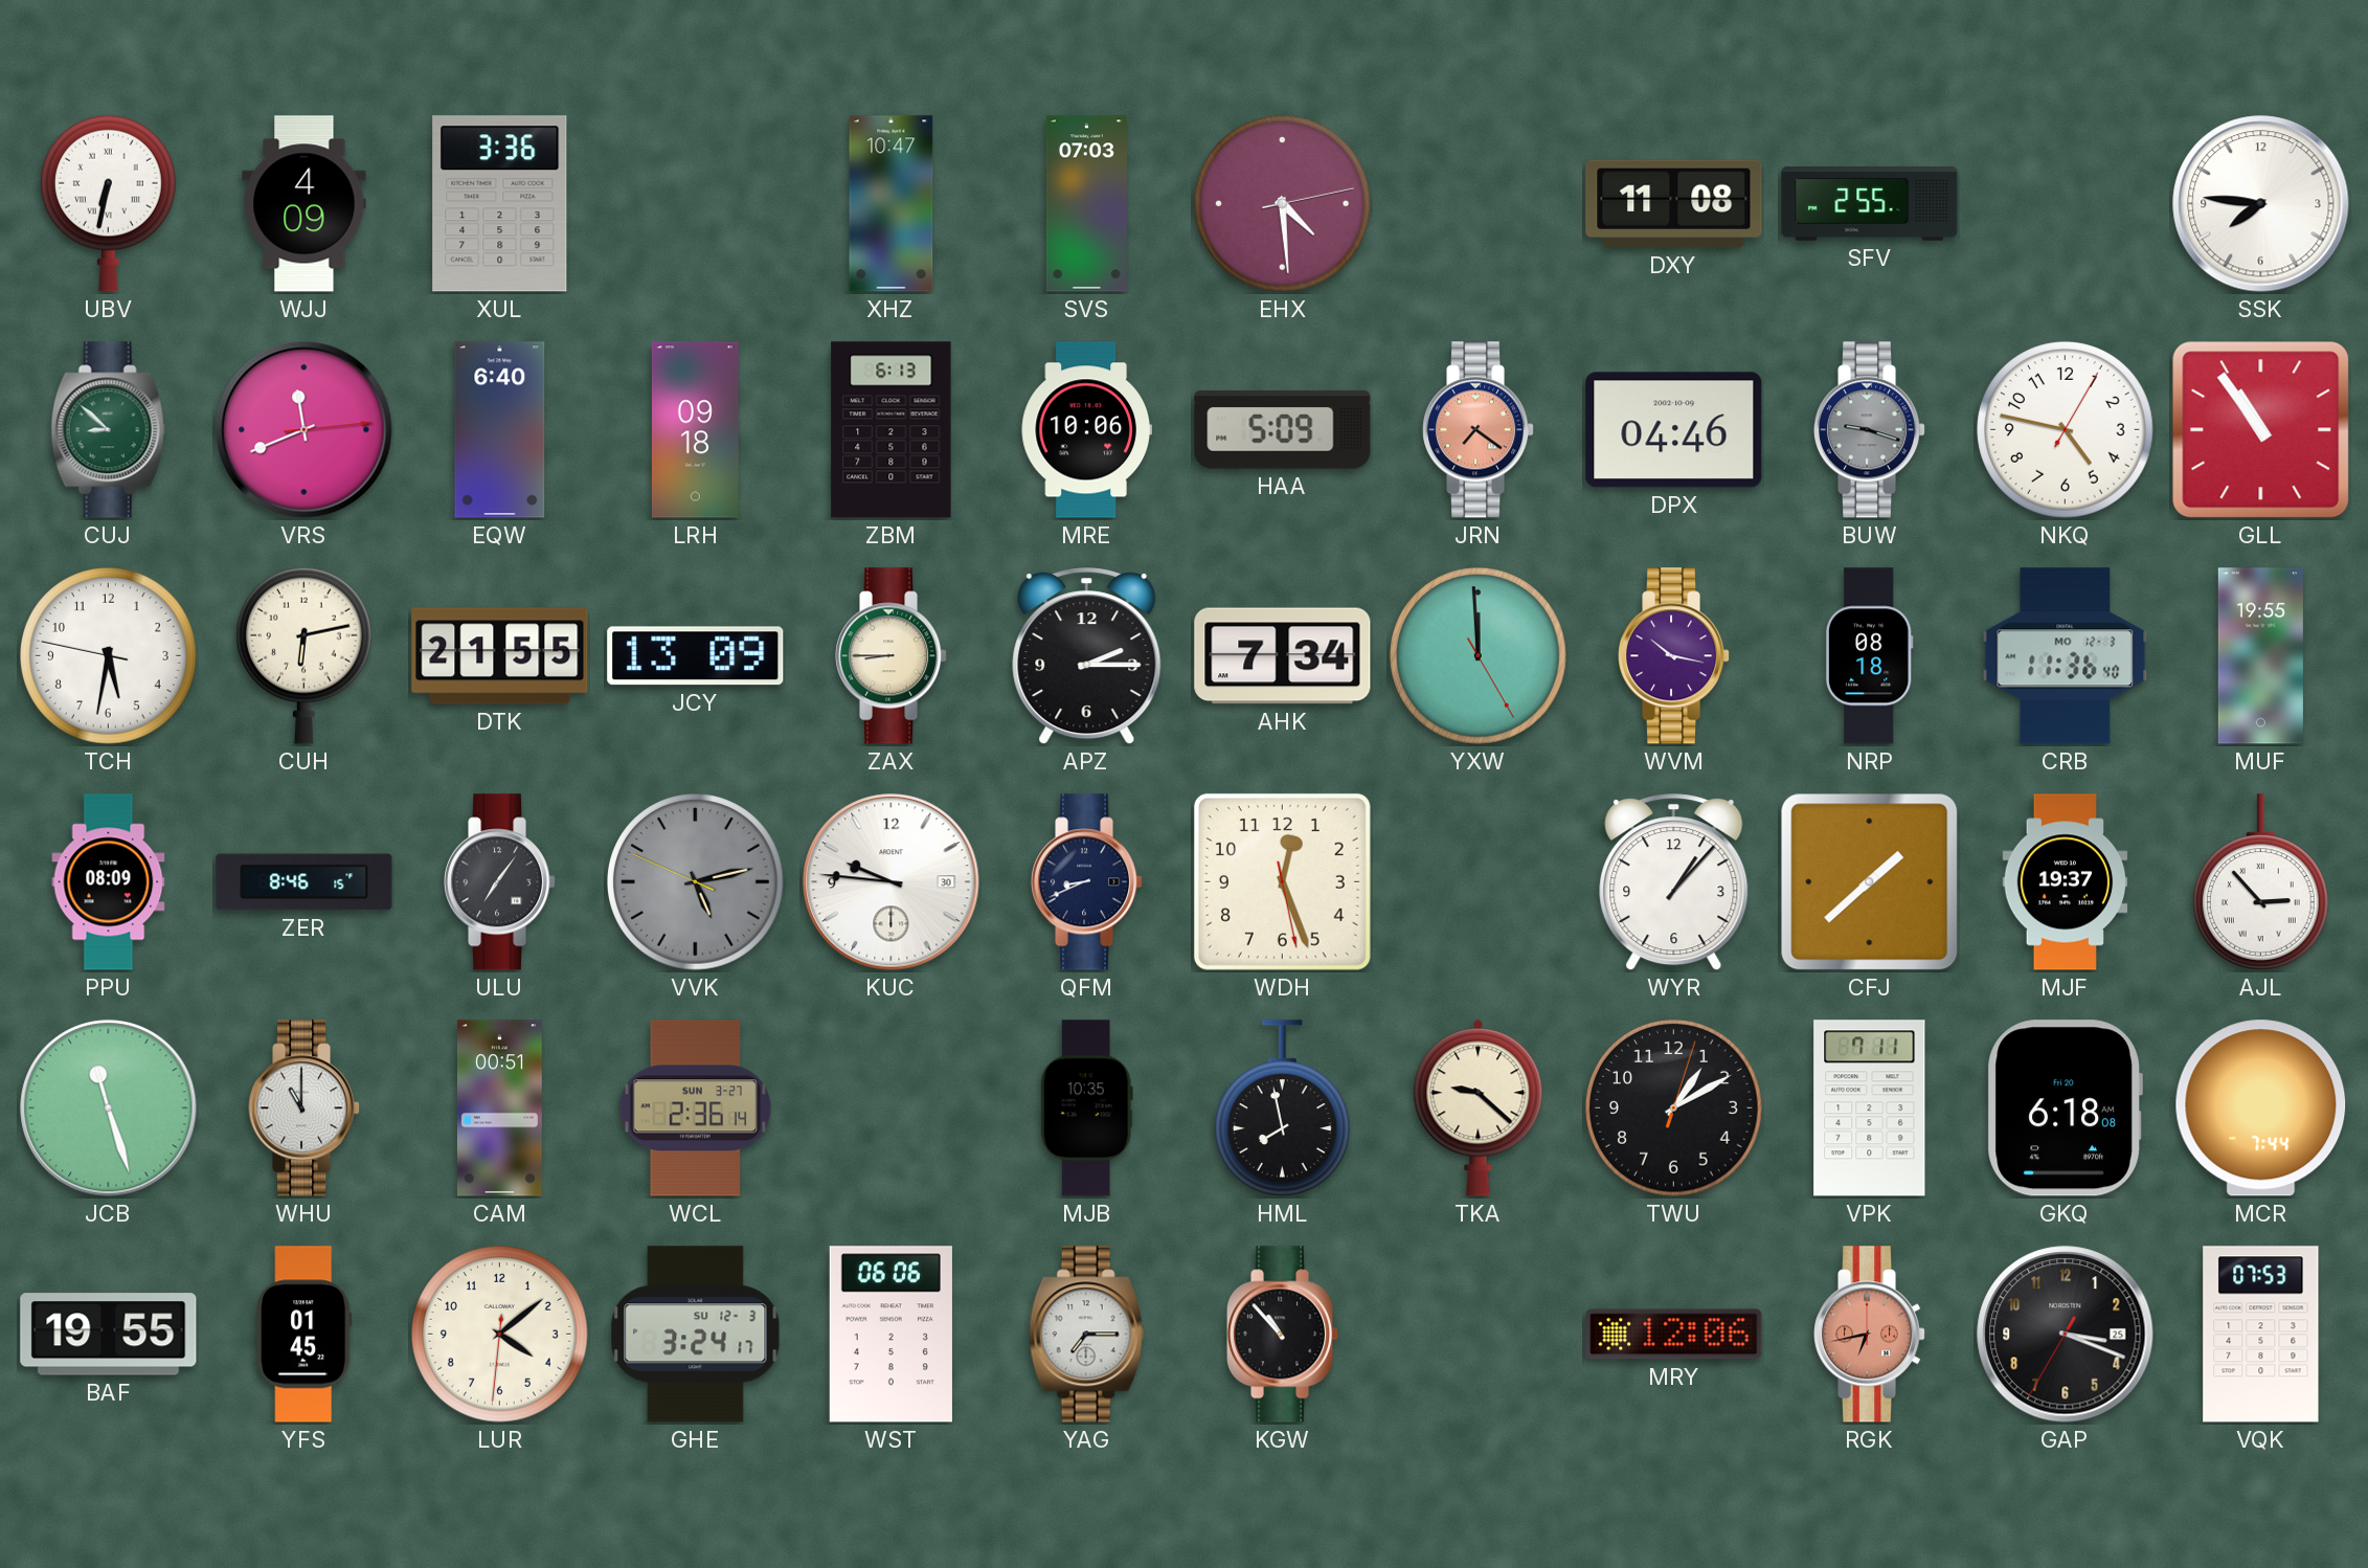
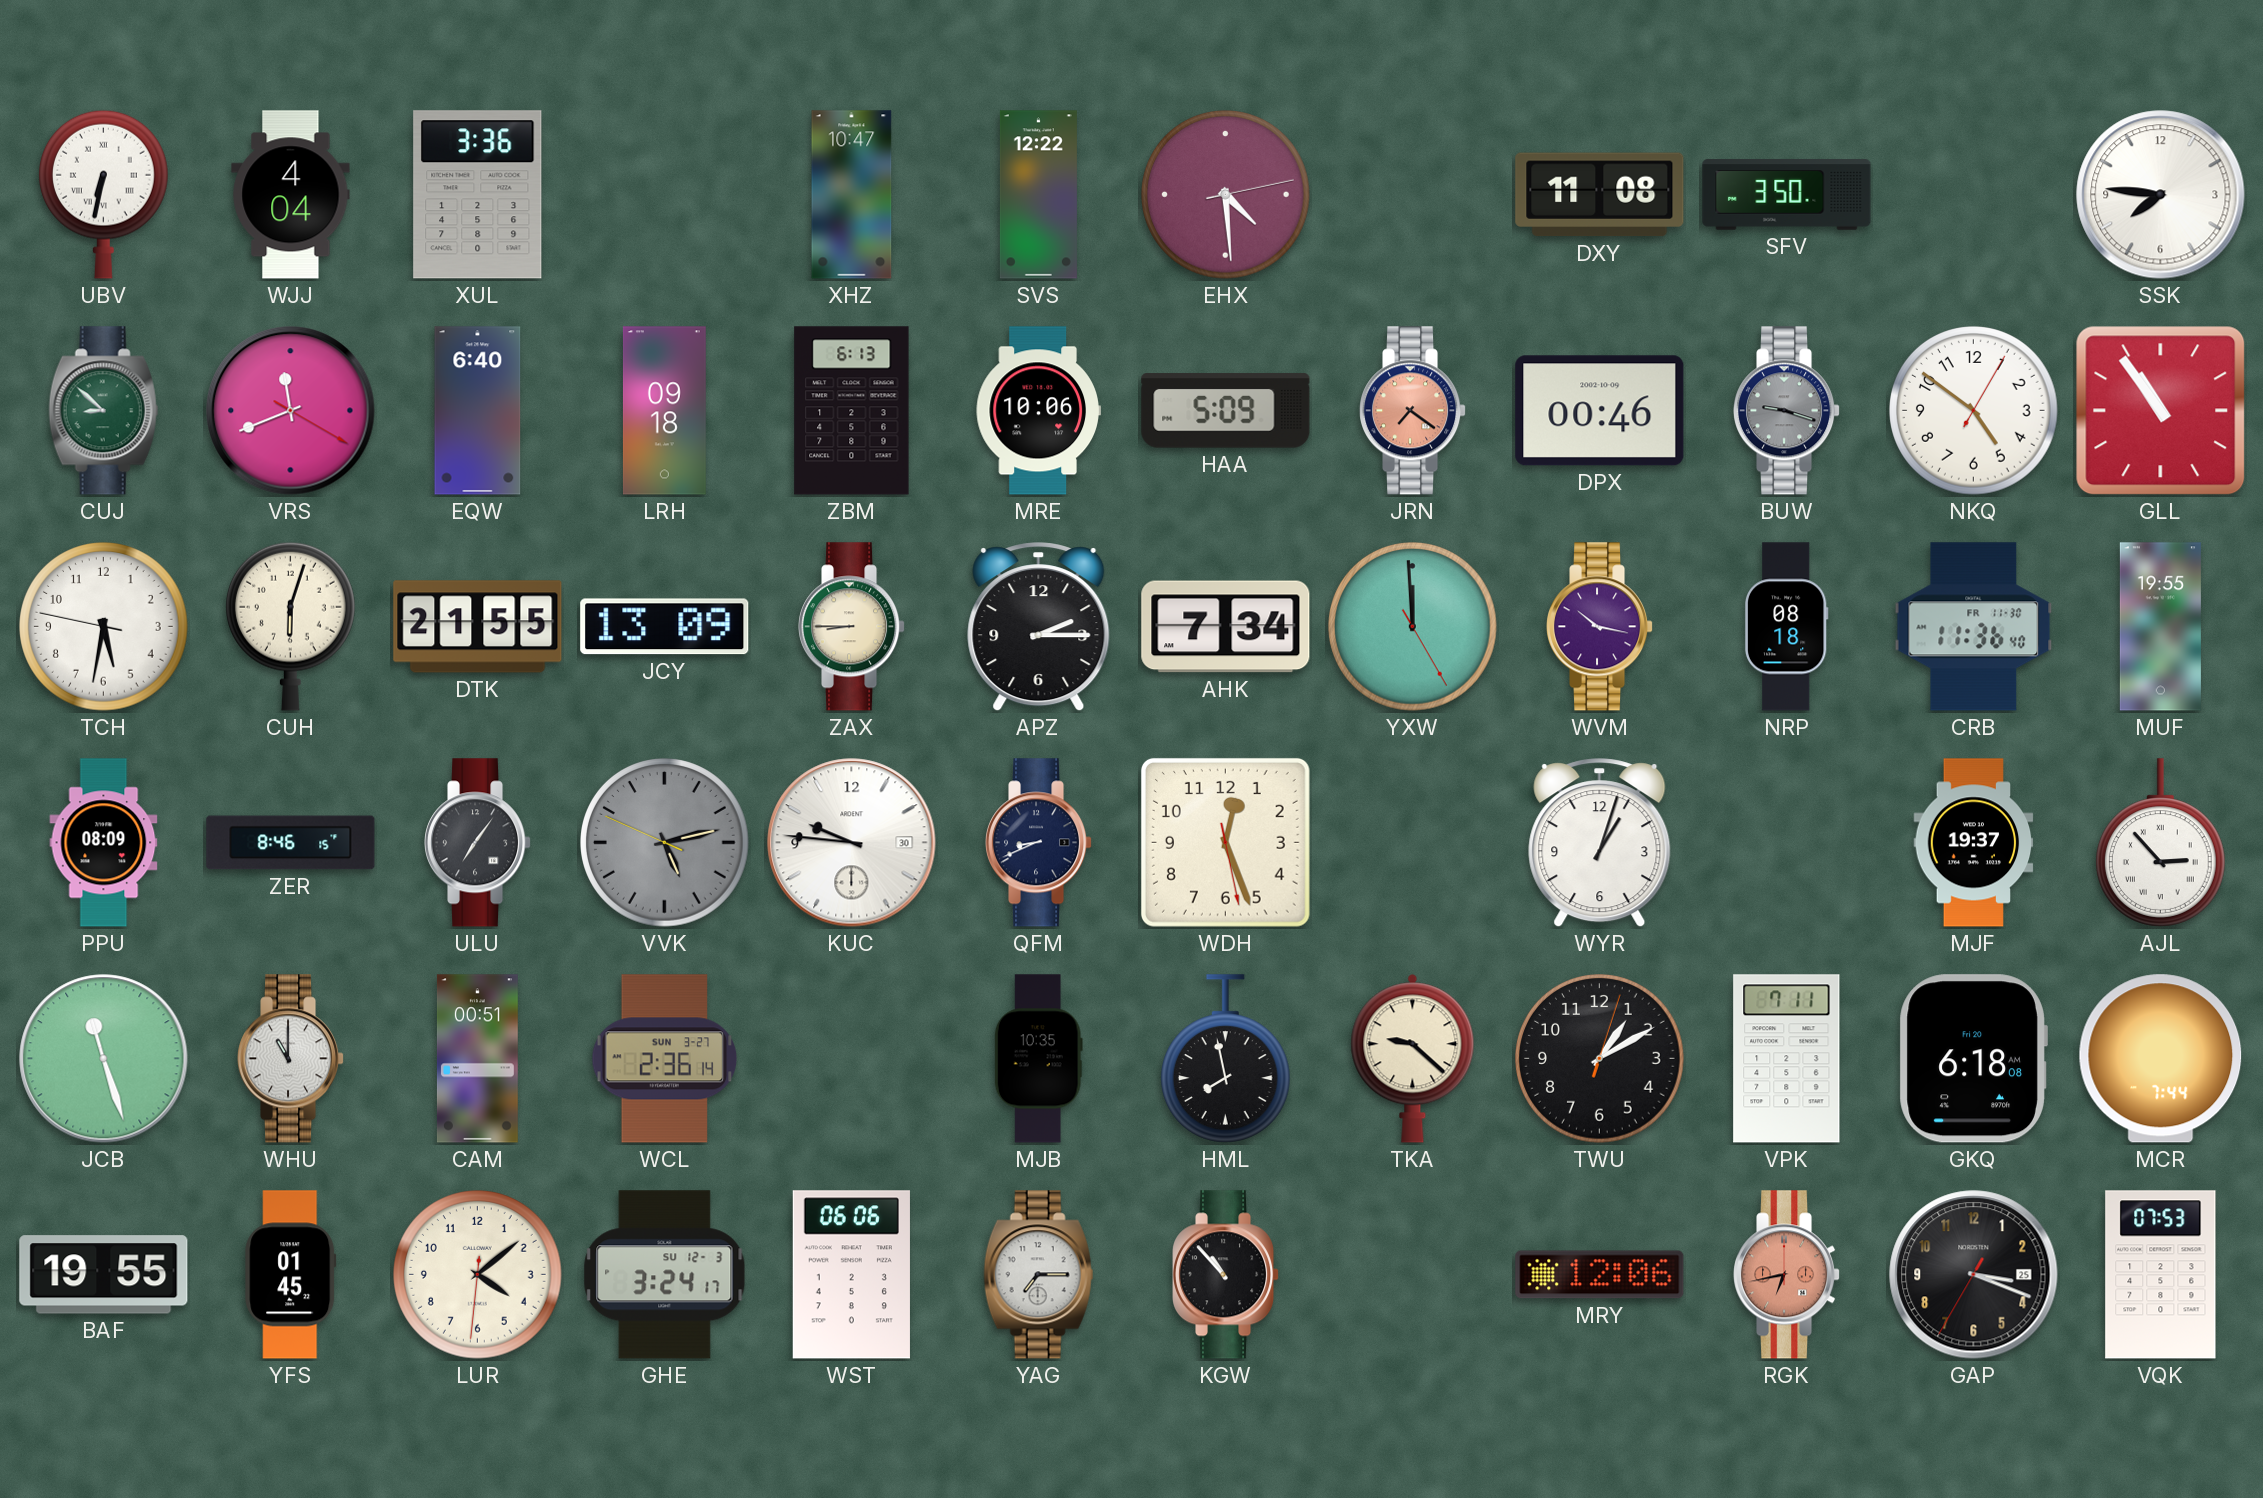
WJJ: 4:09 -> 4:04
SVS: 07:03 -> 12:22
SFV: 2:55 -> 3:50
VRS: 11:41:14 -> 11:41:20
DPX: 04:46 -> 00:46
NKQ: 4:47 -> 4:51
CUH: 6:13 -> 6:03
CRB date: MO 12-3 -> FR 11-30
WYR: 1:07 -> 1:03
CFJ: 1:38 -> none
